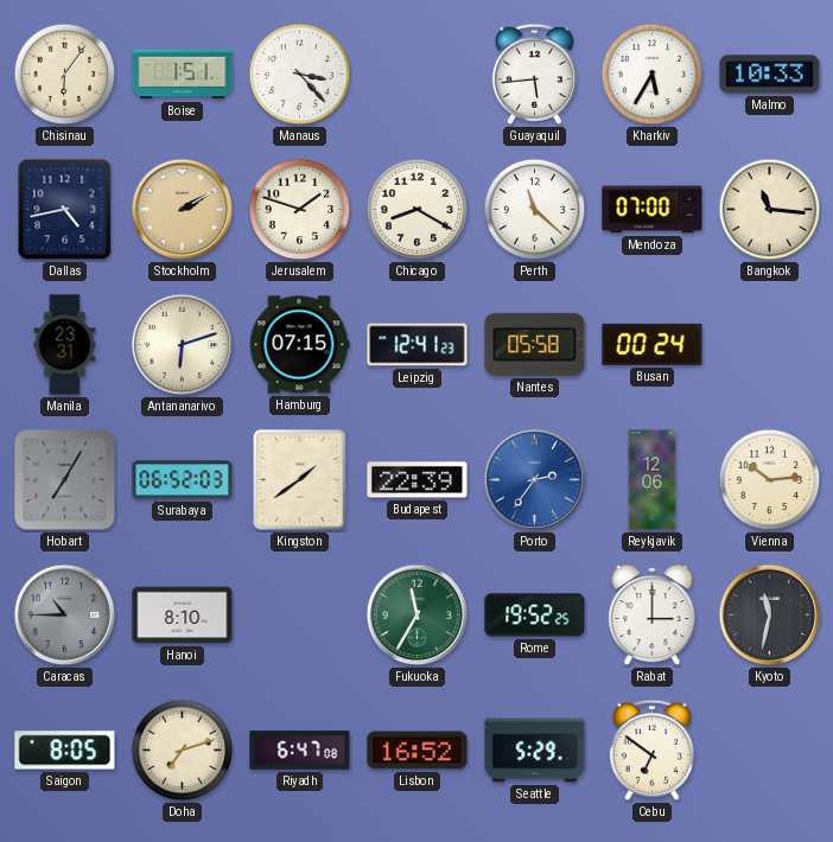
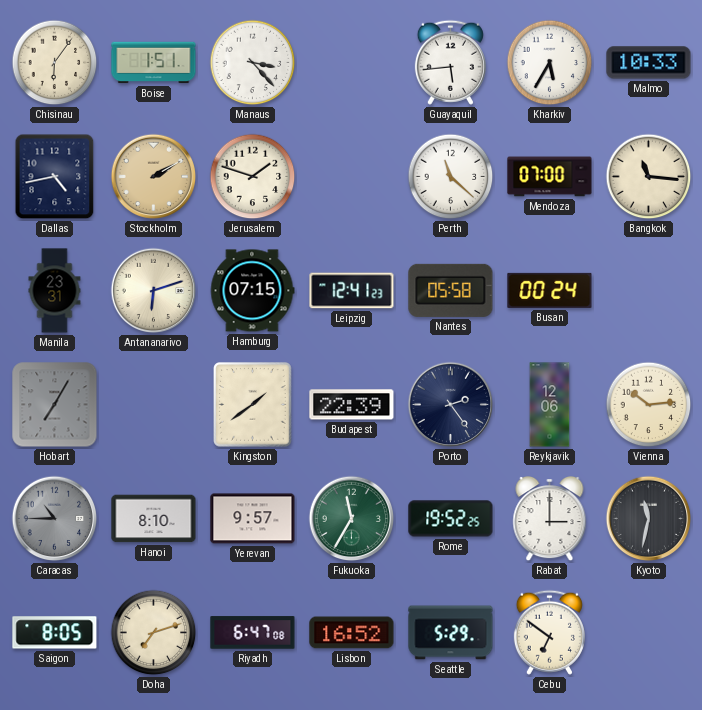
Chicago: 8:20 -> none
Surabaya: 06:52 -> none
Porto: 2:36 -> 2:24
Porto dial: blue -> navy
Yerevan: none -> 9:57
